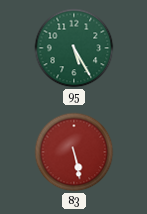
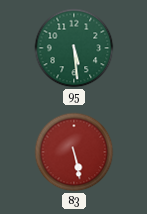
95: 5:25 -> 5:29
